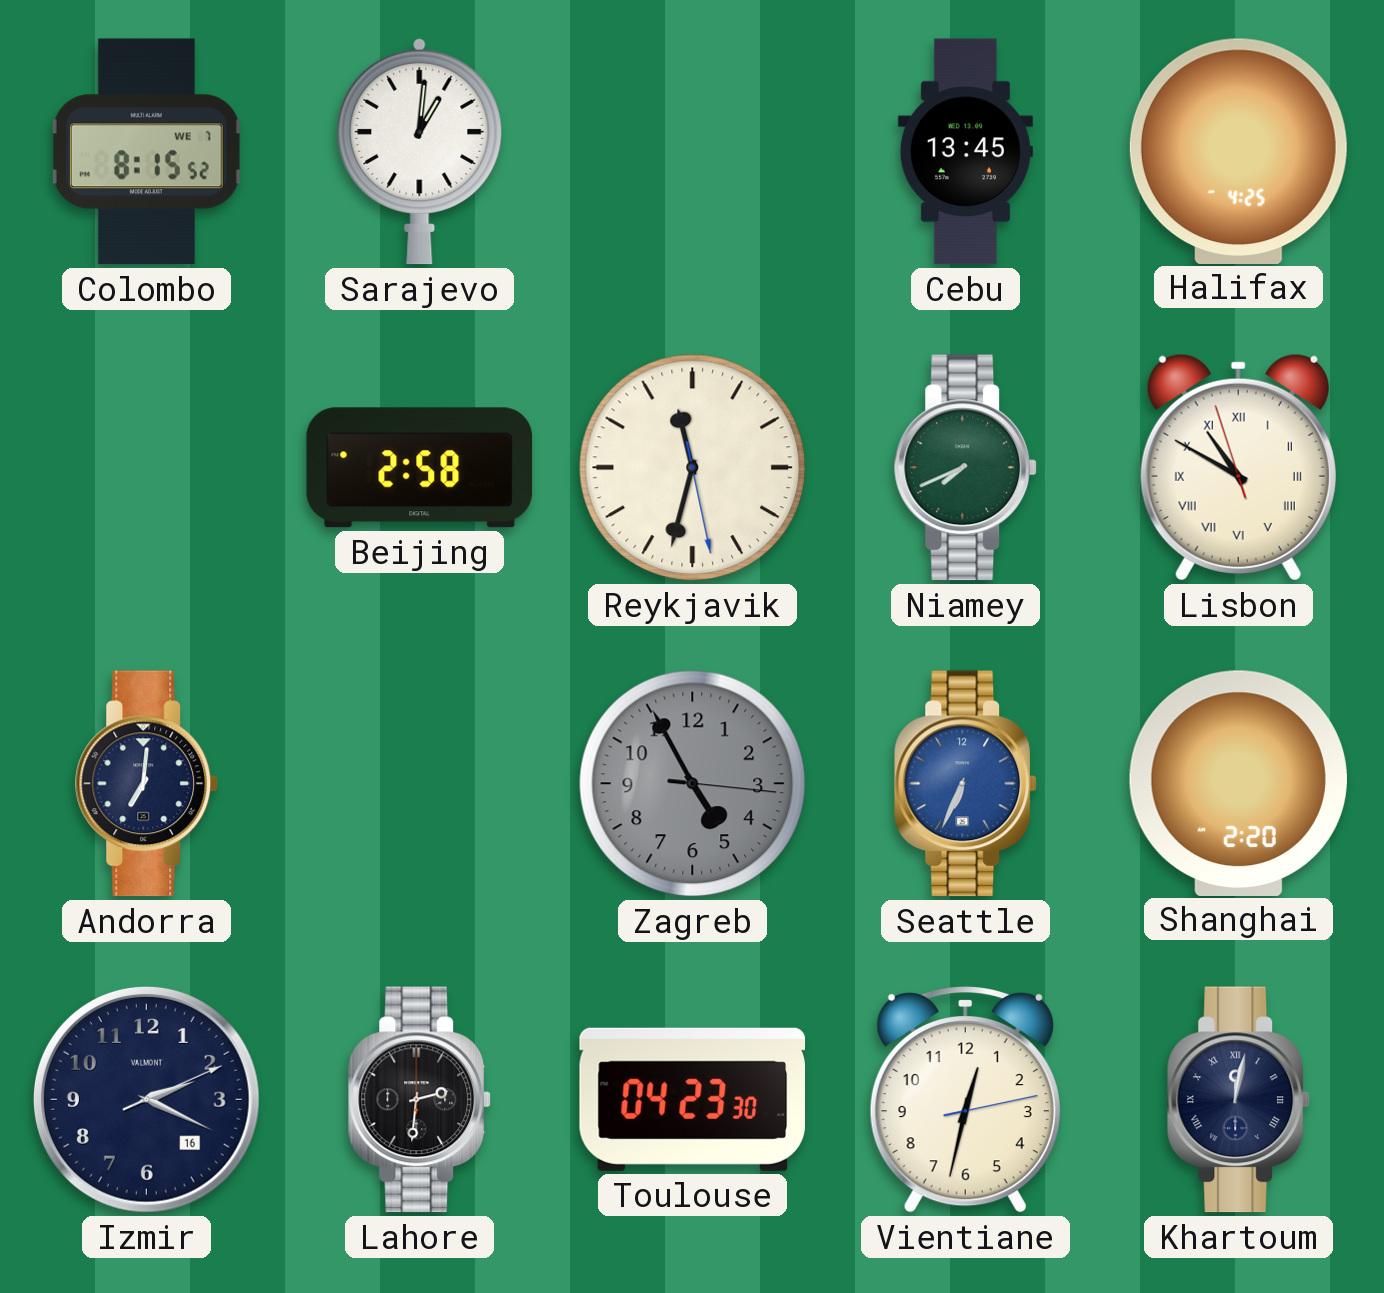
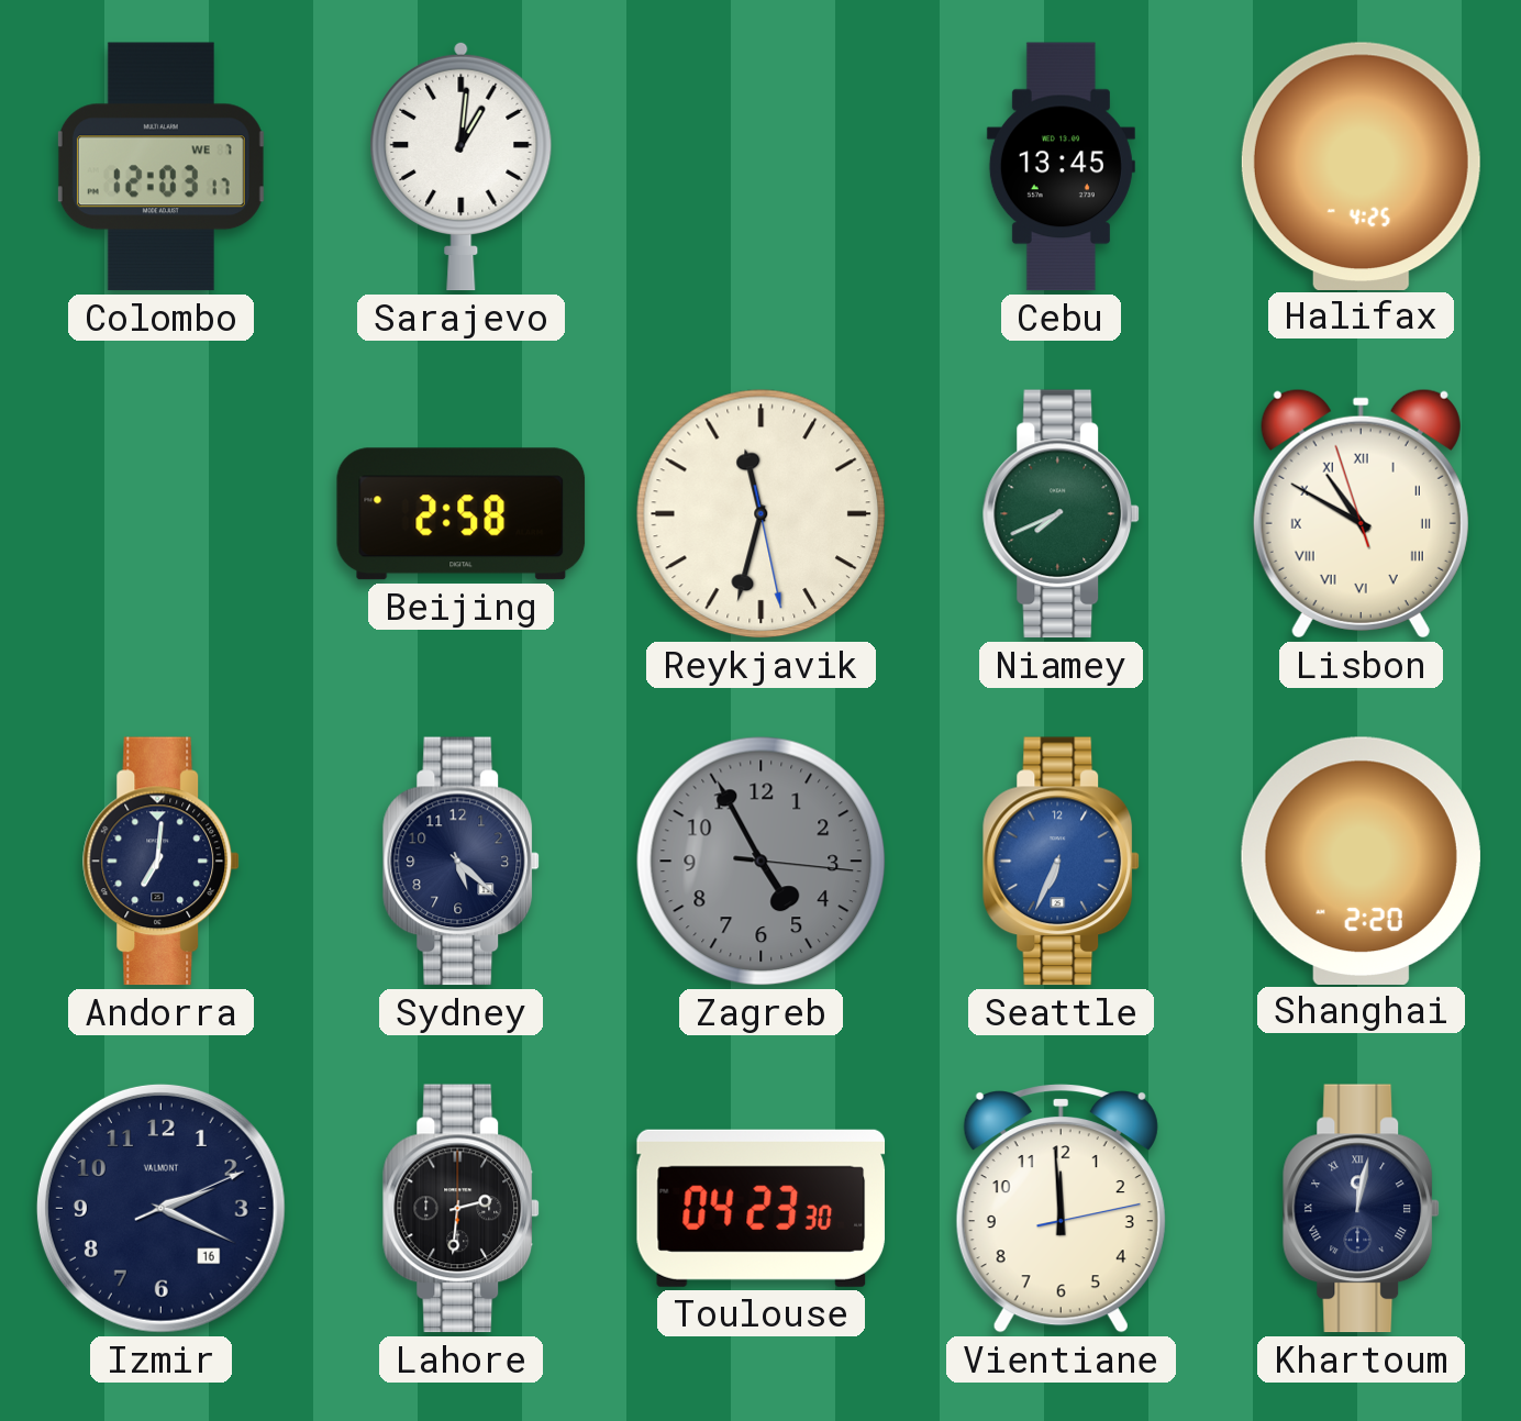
Colombo: 8:15 -> 12:03
Sydney: none -> 5:22
Vientiane: 12:32 -> 11:59
